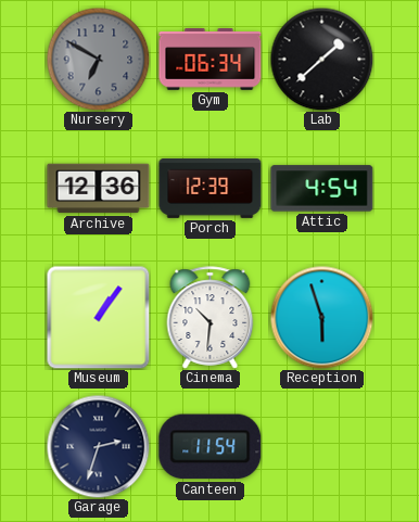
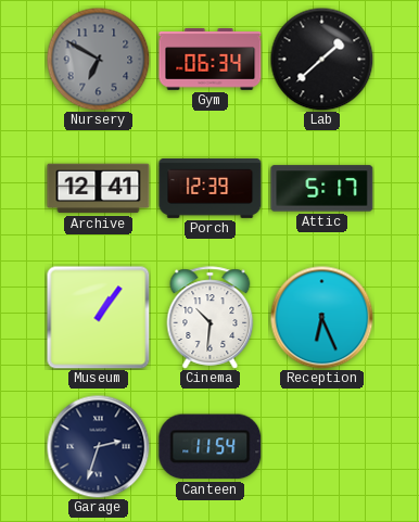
Archive: 12:36 -> 12:41
Attic: 4:54 -> 5:17
Reception: 5:57 -> 6:26
